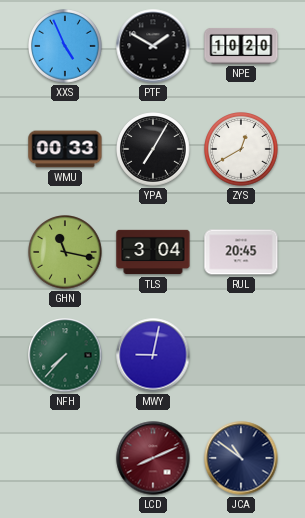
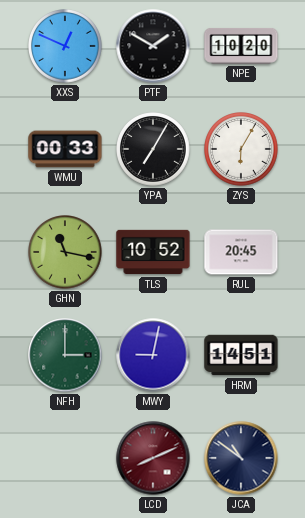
XXS: 4:56 -> 12:49
ZYS: 12:40 -> 6:05
TLS: 3:04 -> 10:52
NFH: 7:37 -> 3:00
HRM: none -> 14:51
